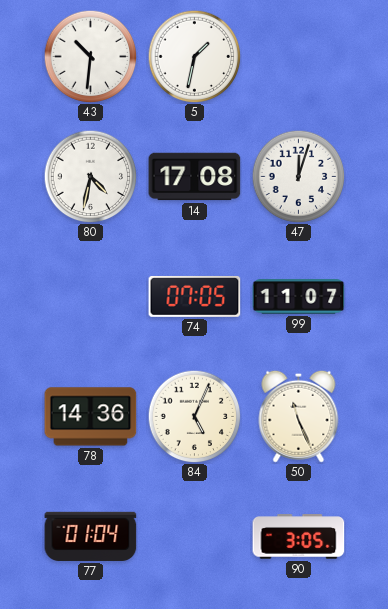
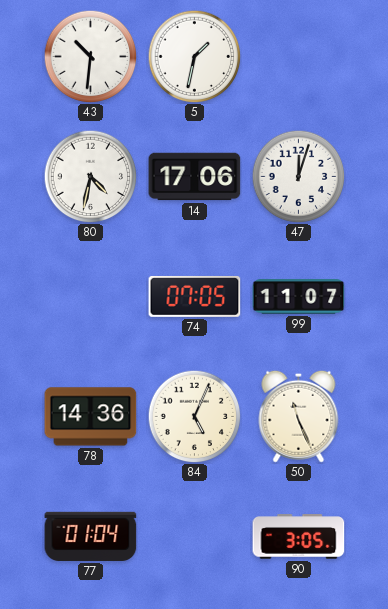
14: 17:08 -> 17:06
